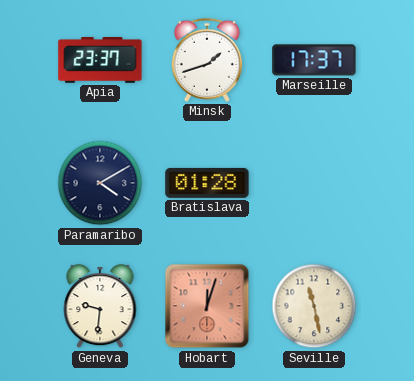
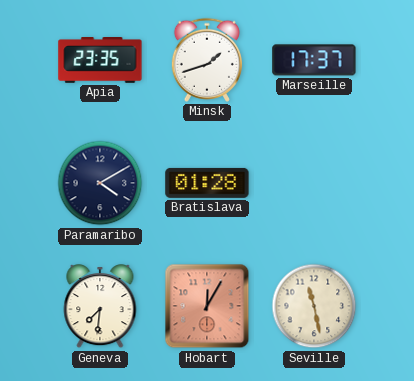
Apia: 23:37 -> 23:35
Geneva: 9:31 -> 7:31
Hobart: 12:03 -> 12:05
